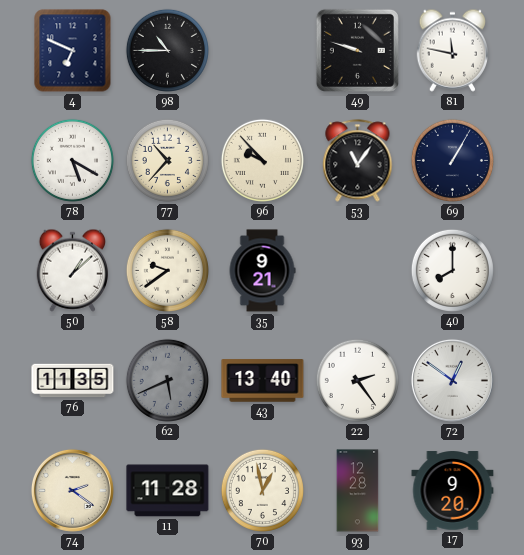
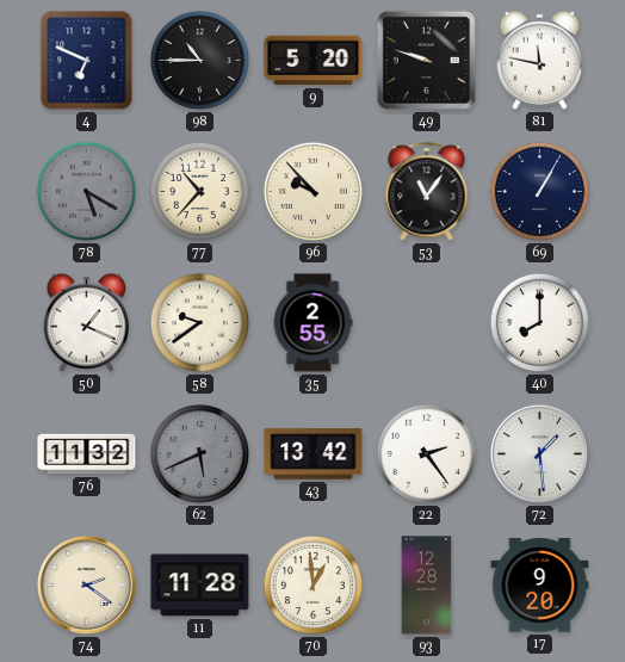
9: none -> 5:20
78 dial: white -> grey
50: 1:08 -> 1:19
35: 9:21 -> 2:55
76: 11:35 -> 11:32
43: 13:40 -> 13:42
72: 12:51 -> 1:29
70: 12:58 -> 12:59
